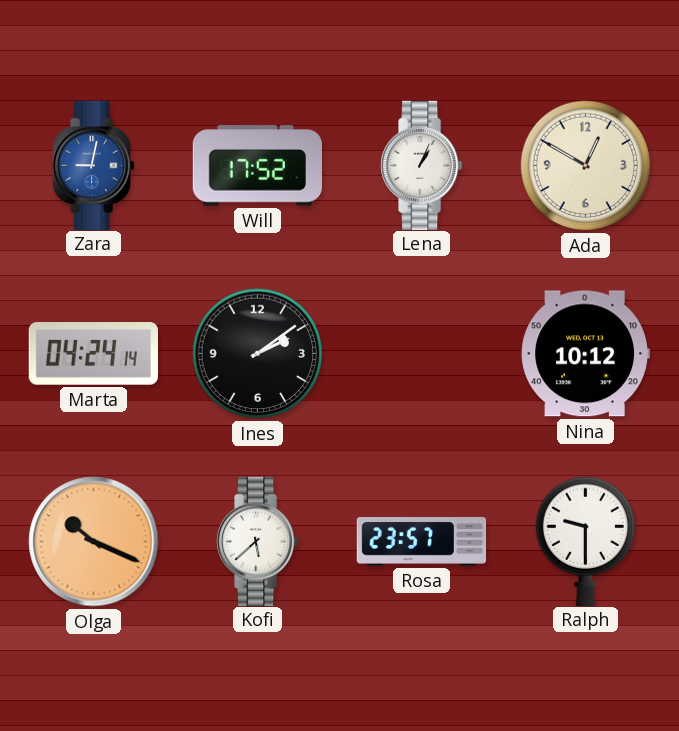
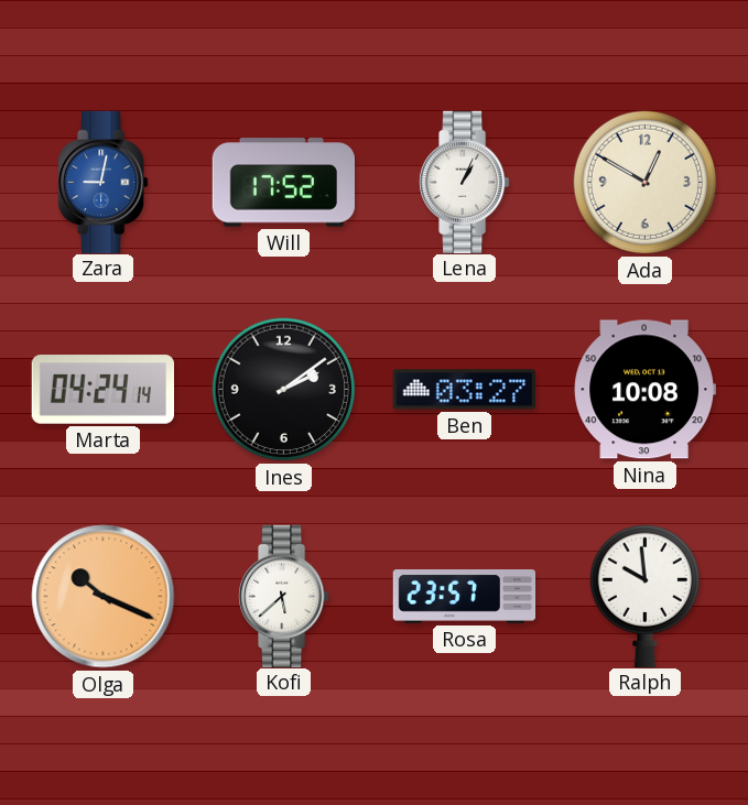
Ben: none -> 03:27
Nina: 10:12 -> 10:08
Ralph: 9:30 -> 9:59
